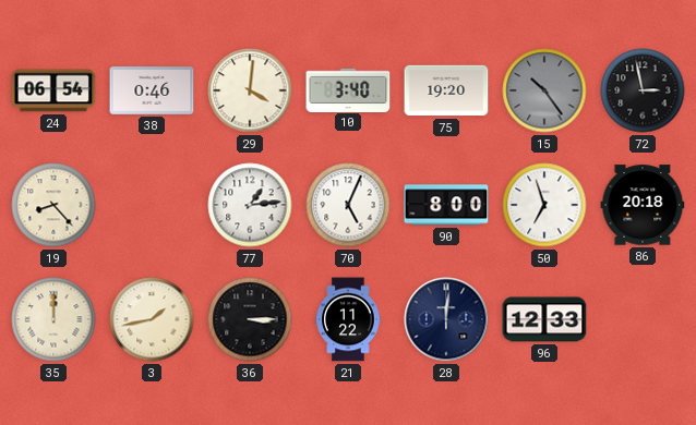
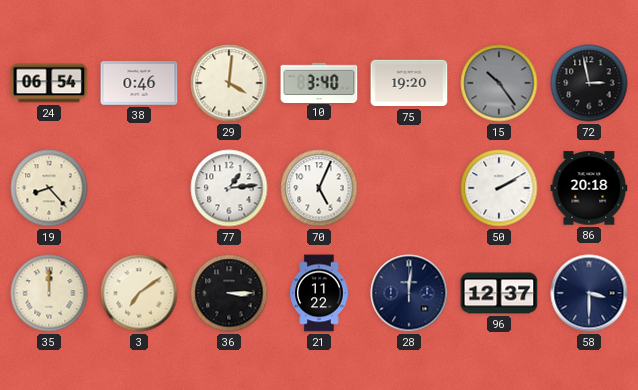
90: 8:00 -> none
50: 6:57 -> 2:10
3: 1:43 -> 7:09
96: 12:33 -> 12:37
58: none -> 3:30
